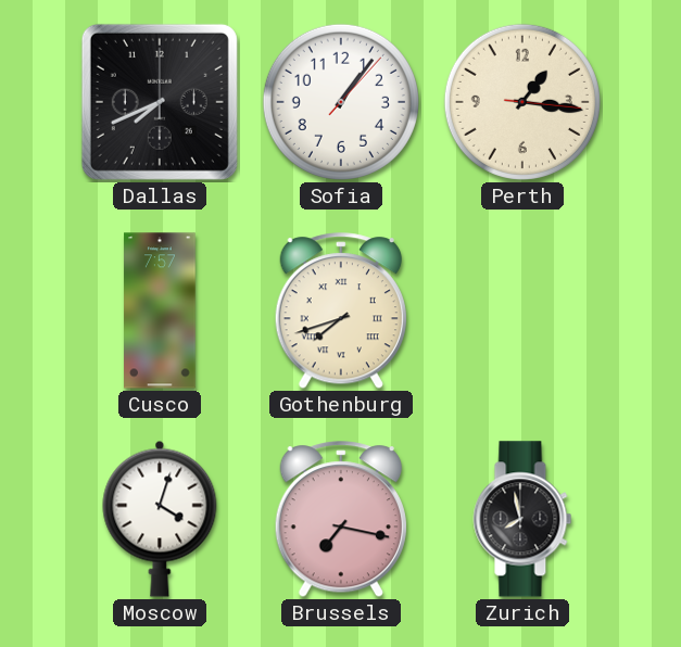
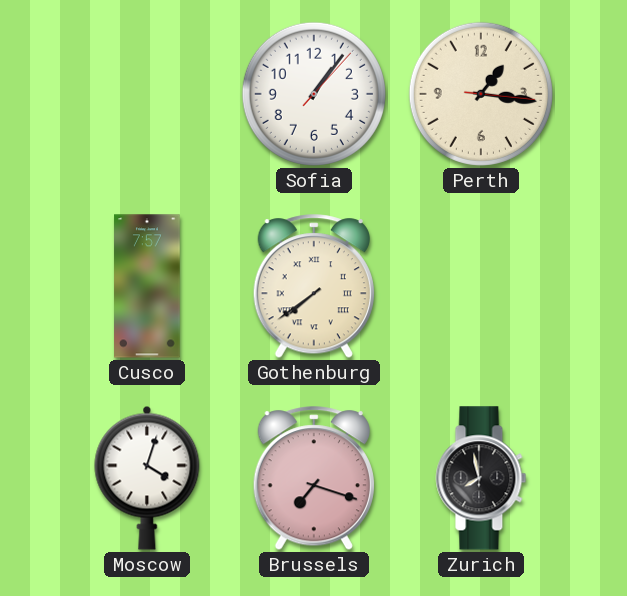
Dallas: 7:41 -> none
Gothenburg: 7:42 -> 7:39
Brussels: 7:17 -> 7:18
